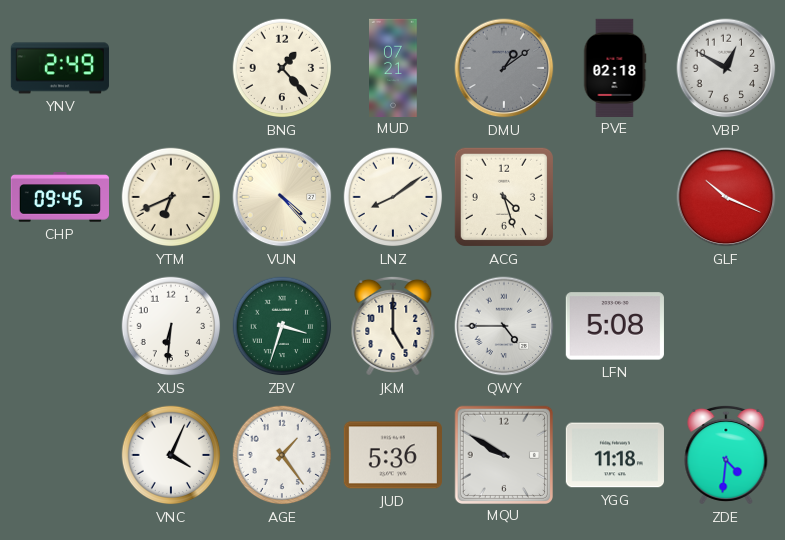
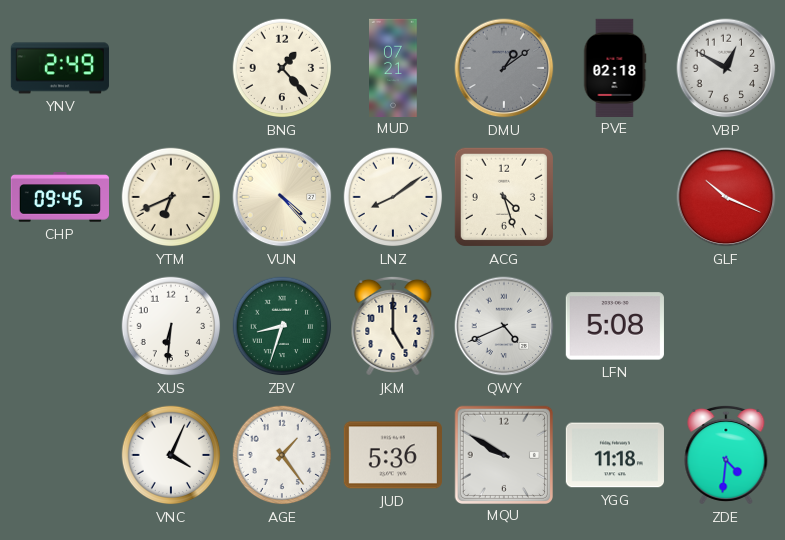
ZBV: 3:33 -> 8:33
QWY: 4:45 -> 4:41
